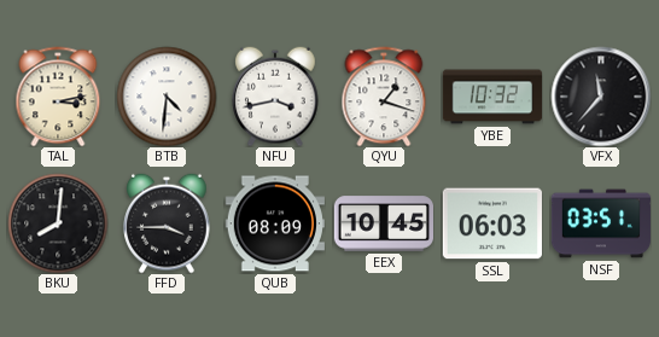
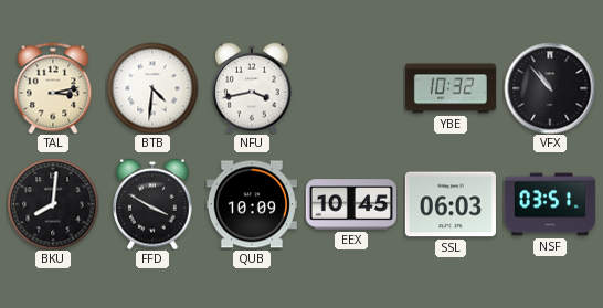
QYU: 1:18 -> none
VFX: 11:37 -> 10:53
FFD: 3:45 -> 3:50
QUB: 08:09 -> 10:09
